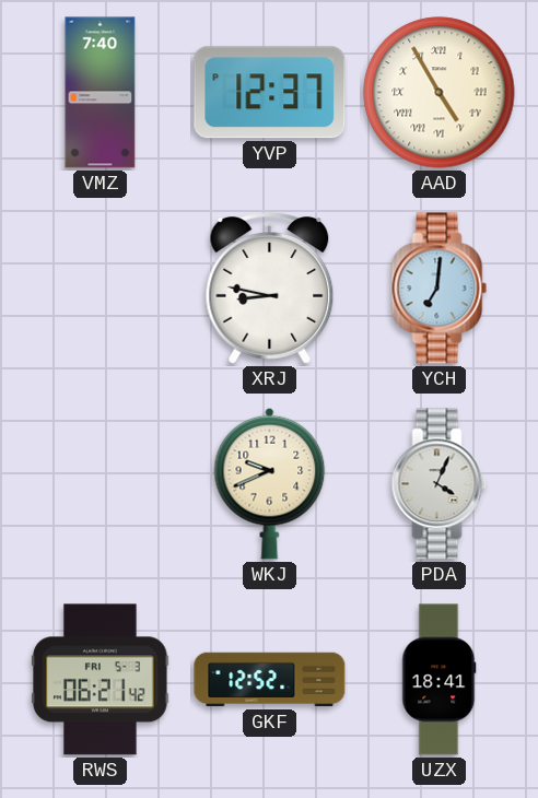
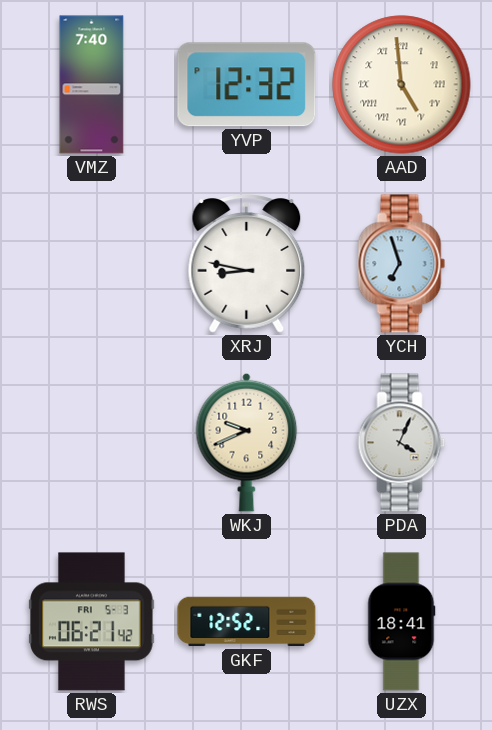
YVP: 12:37 -> 12:32
AAD: 4:55 -> 4:59
YCH: 7:01 -> 6:57
